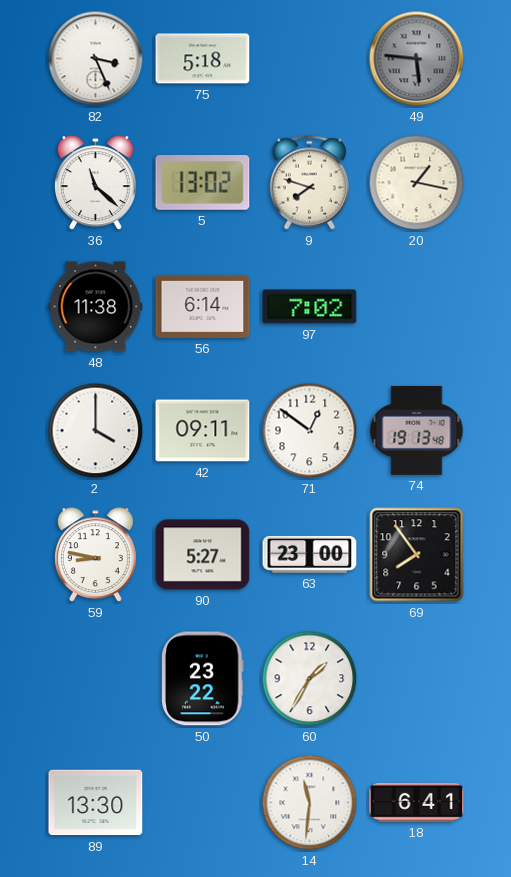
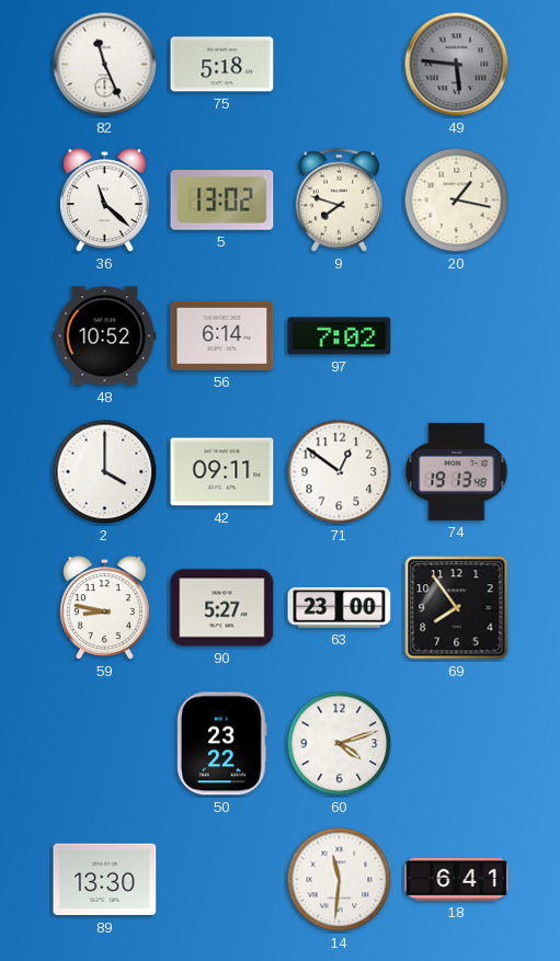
82: 3:26 -> 11:26
48: 11:38 -> 10:52
60: 1:35 -> 4:12
